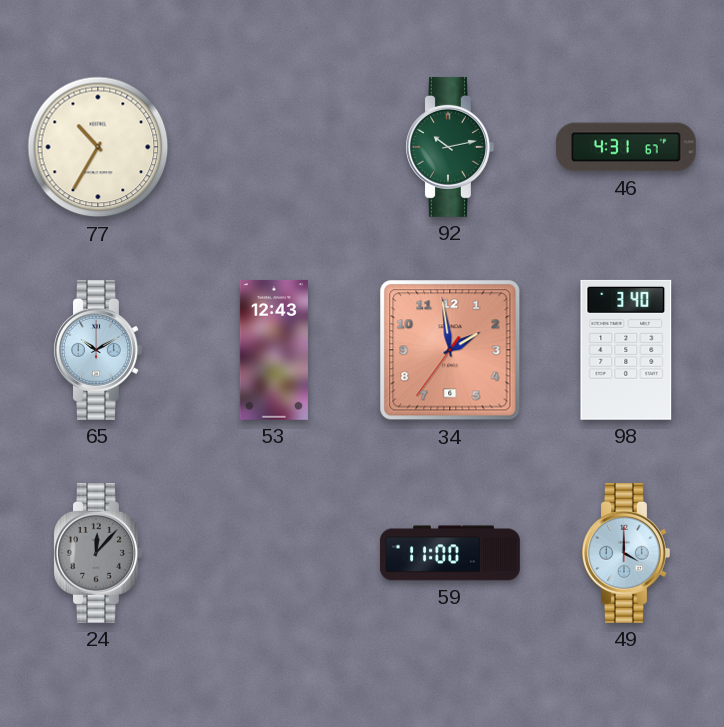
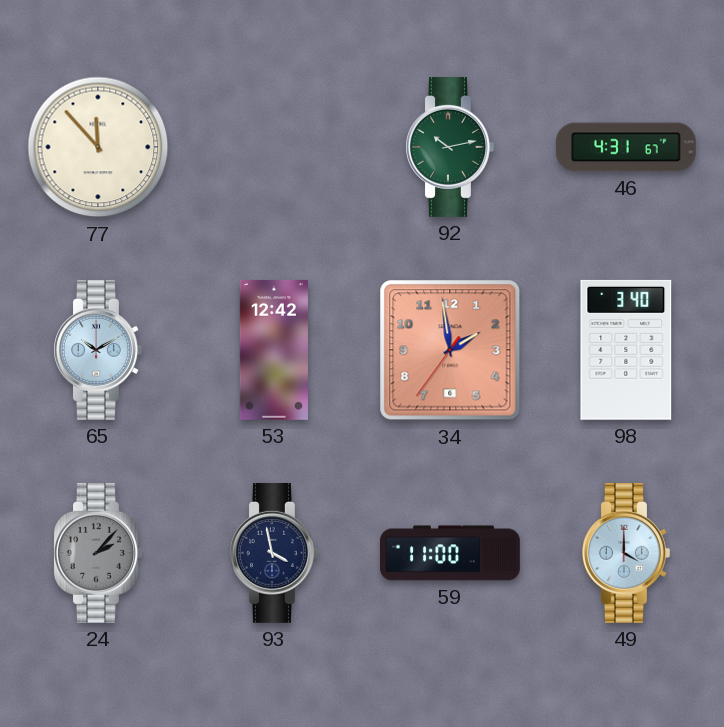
77: 10:35 -> 11:53
53: 12:43 -> 12:42
24: 12:07 -> 2:07
93: none -> 3:58
